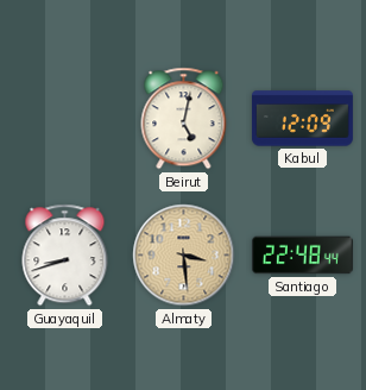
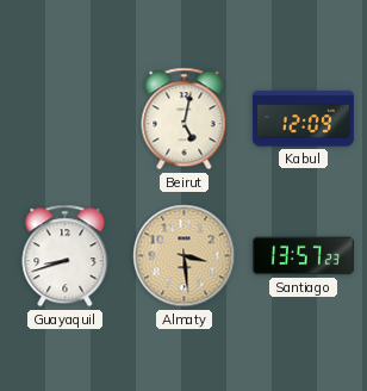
Santiago: 22:48 -> 13:57
